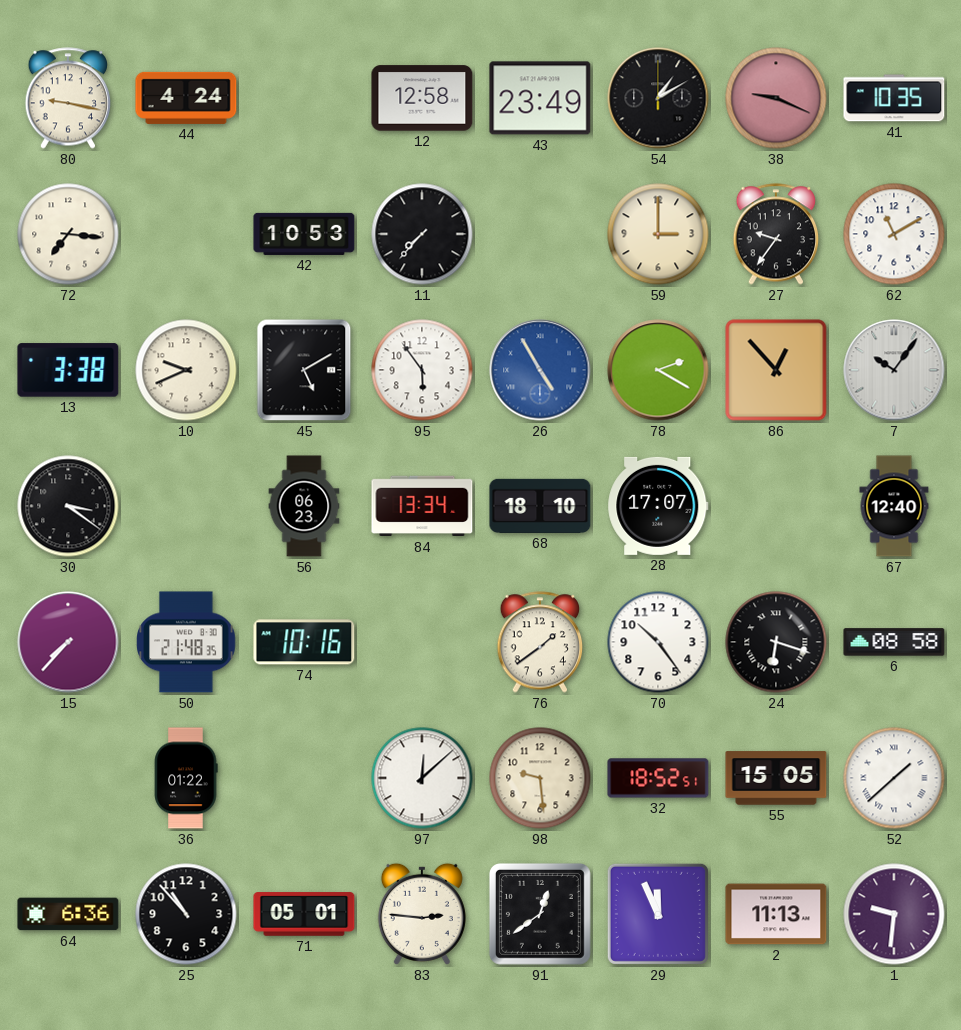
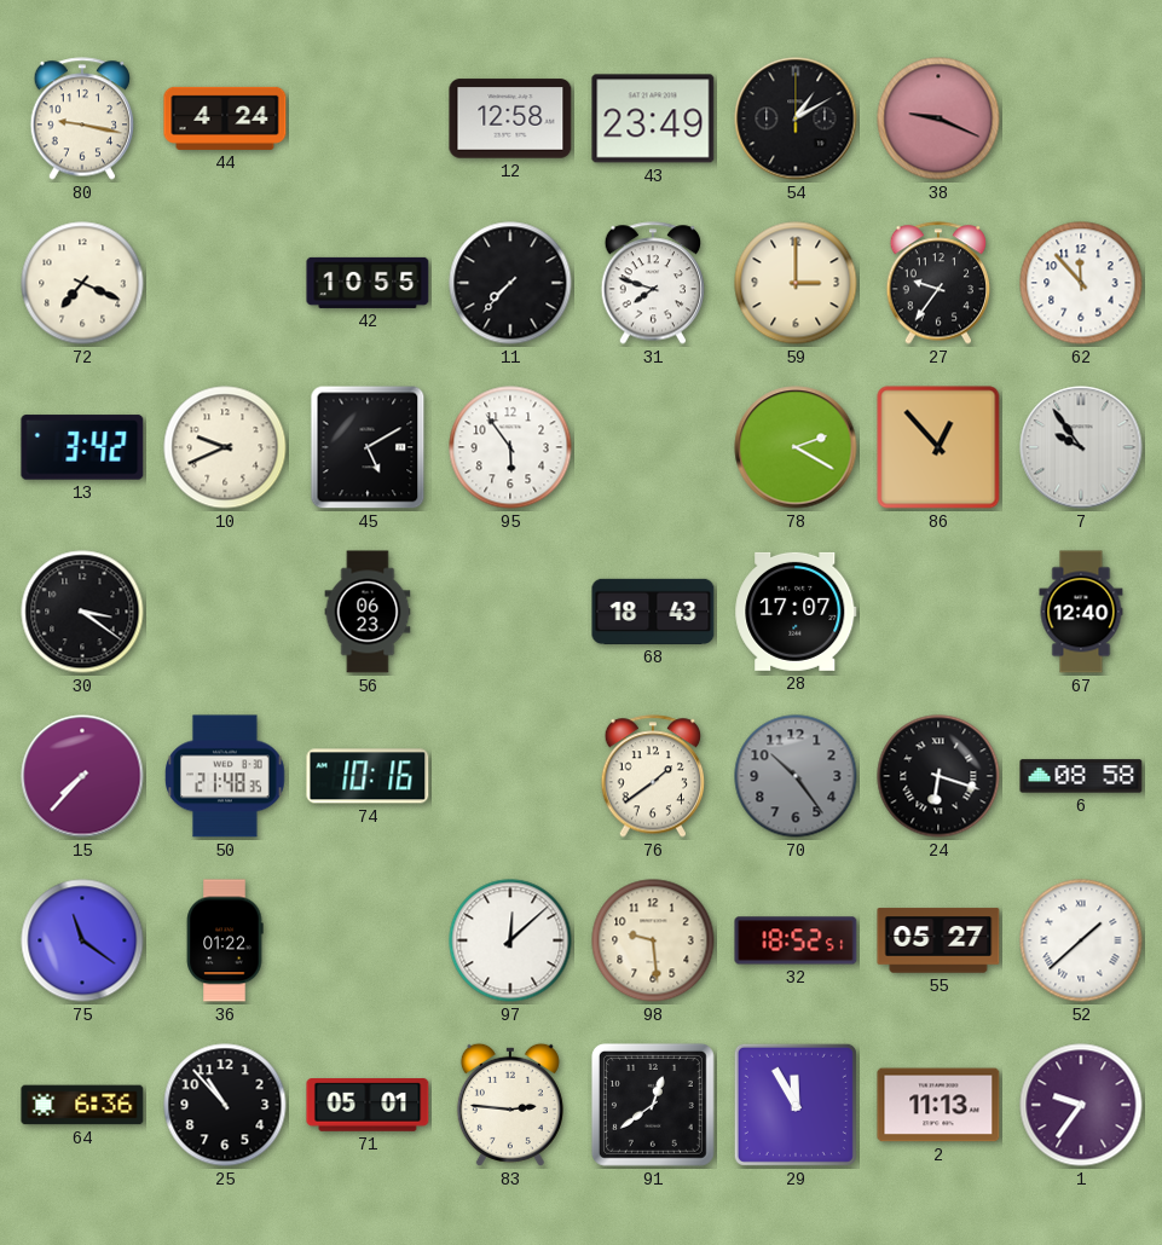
41: 10:35 -> none
72: 7:16 -> 7:19
42: 10:53 -> 10:55
31: none -> 7:48
62: 11:10 -> 11:53
13: 3:38 -> 3:42
26: 4:55 -> none
7: 10:06 -> 9:54
84: 13:34 -> none
68: 18:10 -> 18:43
70 dial: white -> grey
75: none -> 11:21
55: 15:05 -> 05:27
29: 11:56 -> 11:55
1: 9:31 -> 9:36
